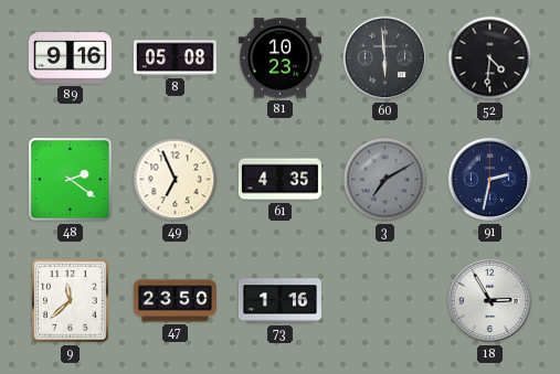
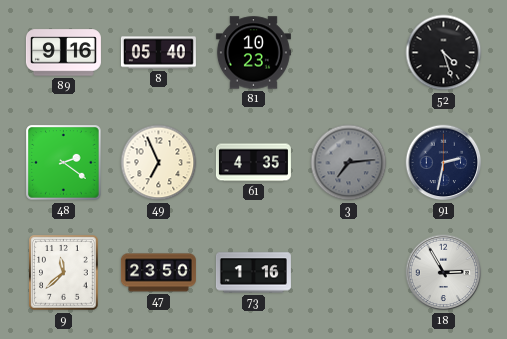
8: 05:08 -> 05:40
60: 5:59 -> none
52: 4:31 -> 4:27
3: 7:10 -> 7:14
